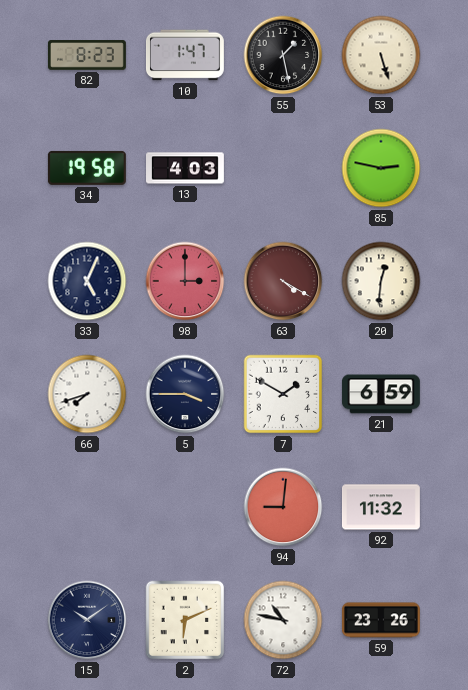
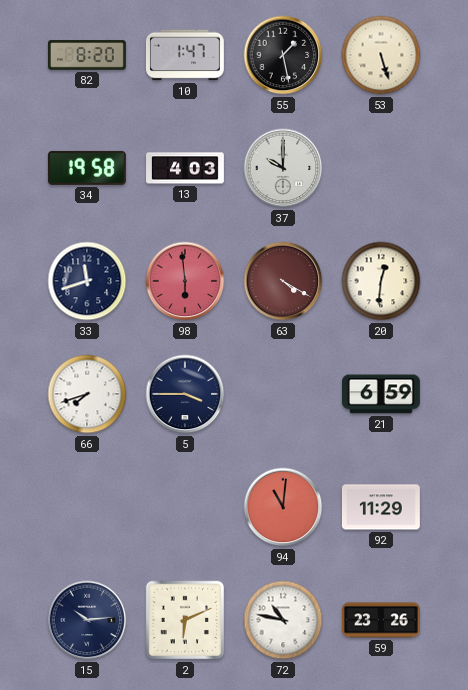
82: 8:23 -> 8:20
37: none -> 10:00
85: 2:47 -> none
33: 5:04 -> 11:42
98: 3:00 -> 5:59
7: 1:50 -> none
94: 9:01 -> 11:01
92: 11:32 -> 11:29
15: 10:09 -> 10:14
